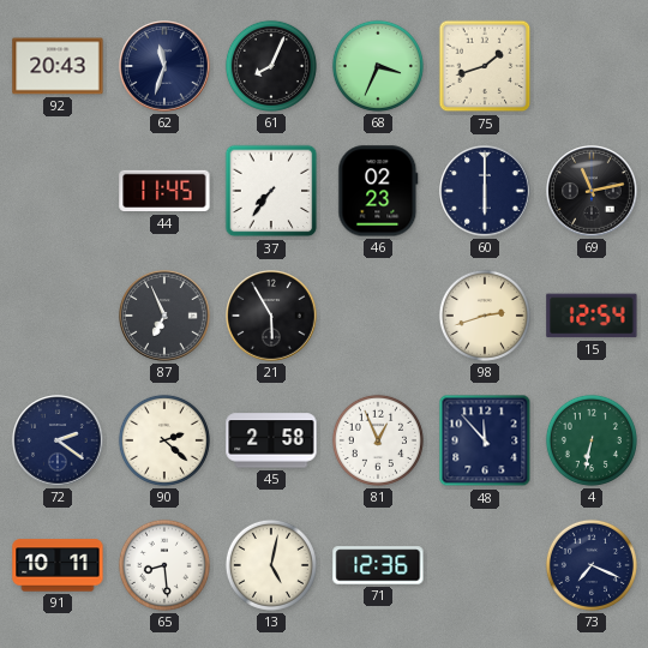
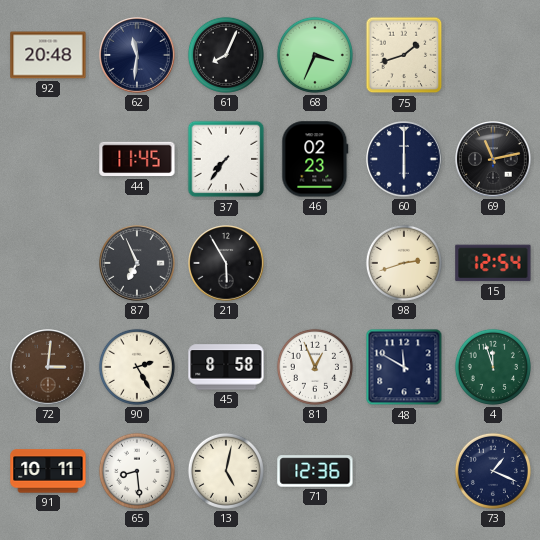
92: 20:43 -> 20:48
62: 11:33 -> 11:31
72: 2:21 -> 3:01
72 dial: navy -> brown
90: 2:22 -> 2:25
45: 2:58 -> 8:58
48: 11:53 -> 11:50
4: 6:32 -> 11:57
73: 7:19 -> 1:19
